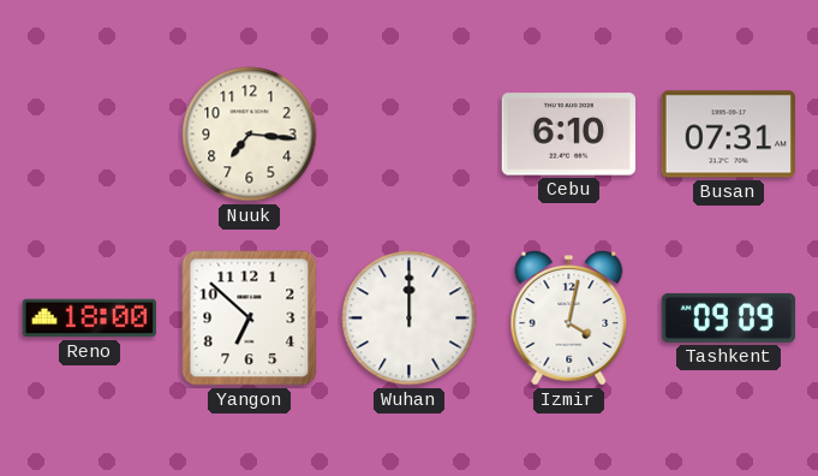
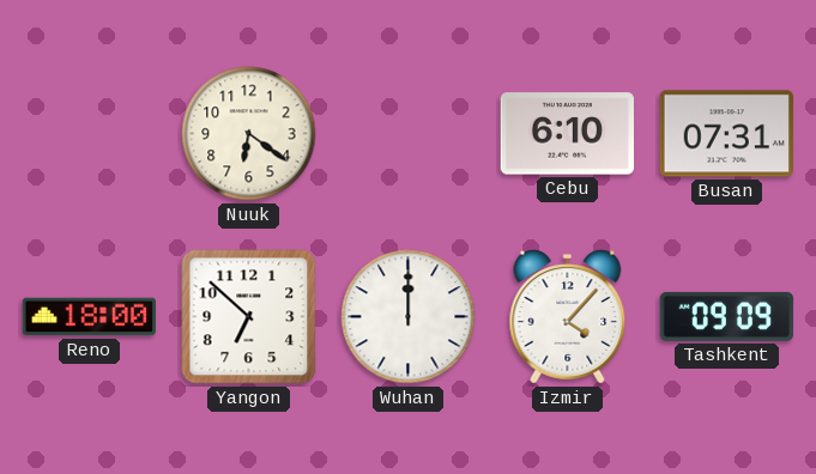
Nuuk: 7:16 -> 6:21
Izmir: 4:02 -> 4:07
